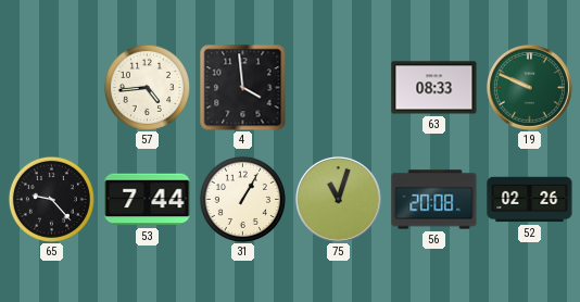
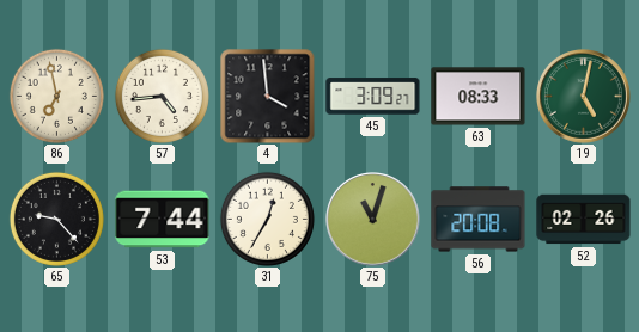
86: none -> 6:58
45: none -> 3:09
19: 9:49 -> 5:02
31: 1:05 -> 12:35
